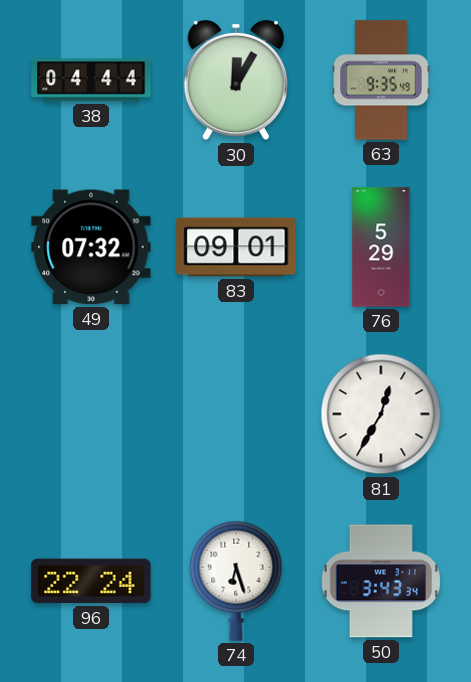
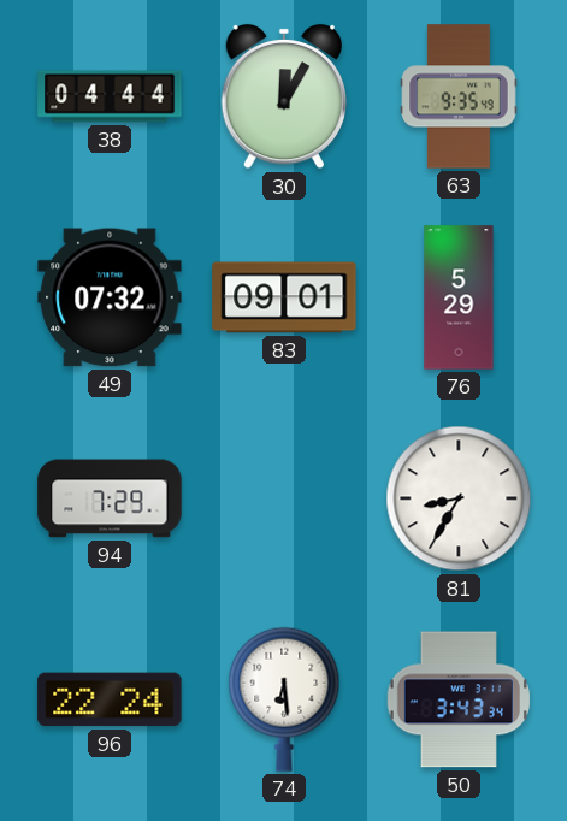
94: none -> 7:29
81: 12:35 -> 8:35
74: 6:27 -> 6:29
